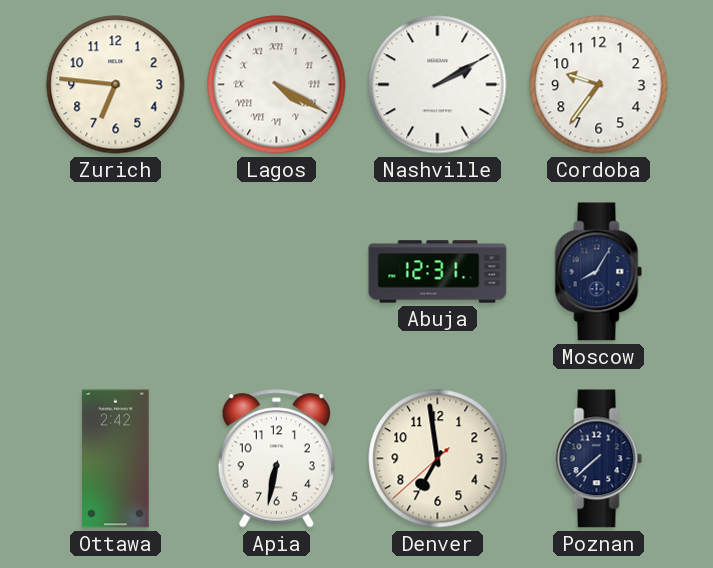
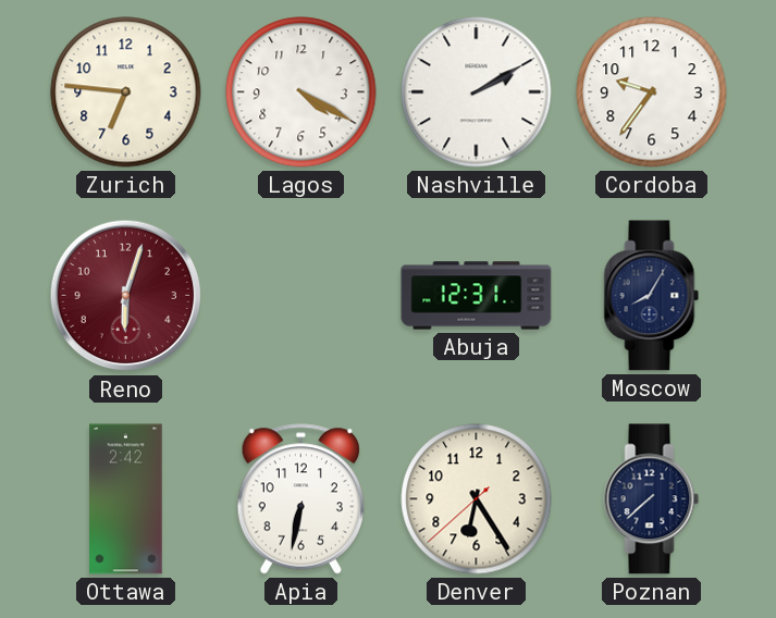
Lagos numerals: Roman -> Arabic
Reno: none -> 6:03
Denver: 6:58 -> 6:24
